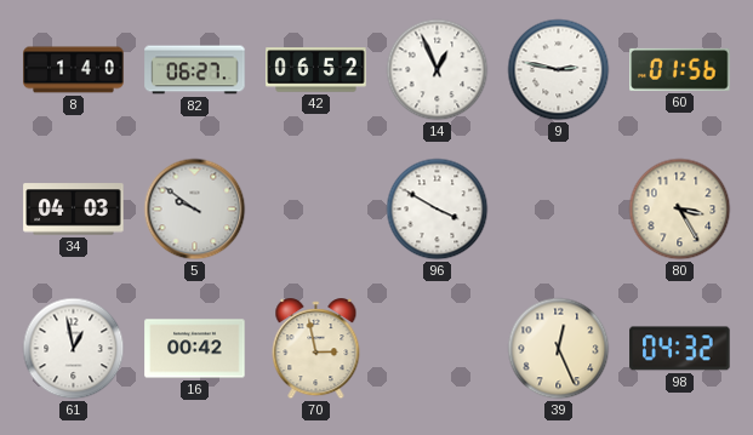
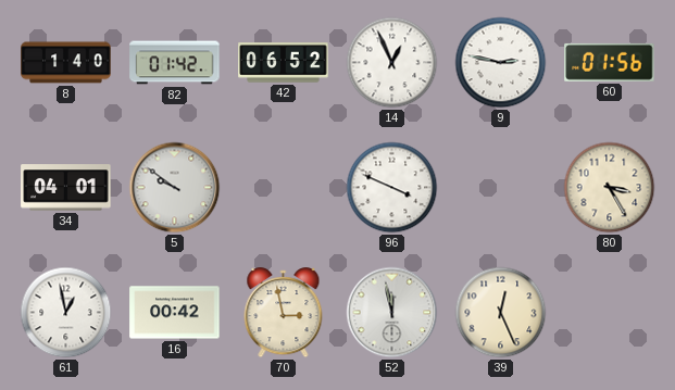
82: 06:27 -> 01:42
34: 04:03 -> 04:01
96: 3:50 -> 3:49
52: none -> 11:58
98: 04:32 -> none
